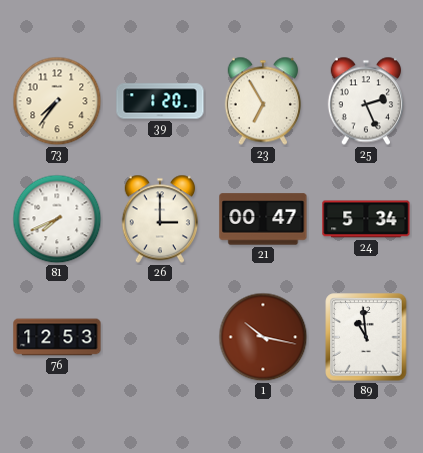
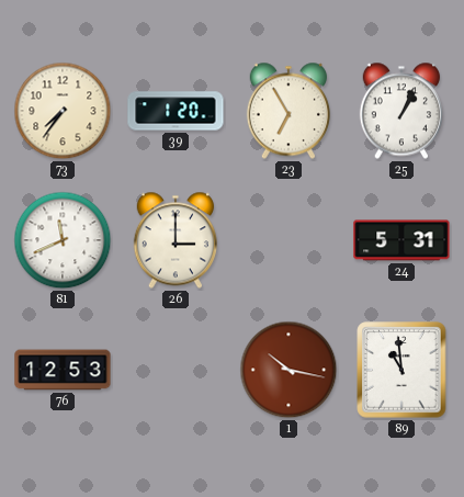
25: 2:26 -> 1:04
81: 7:41 -> 11:41
21: 00:47 -> none
24: 5:34 -> 5:31
